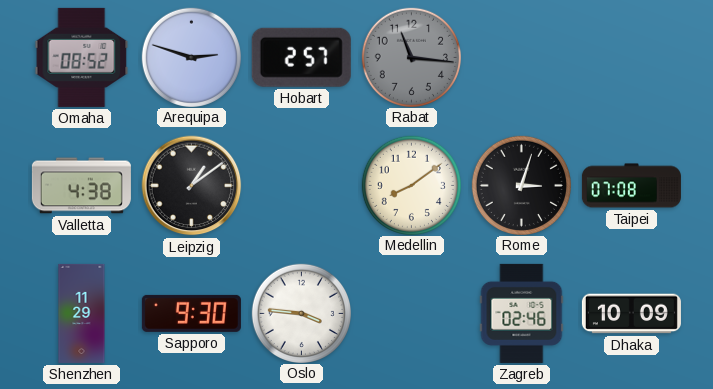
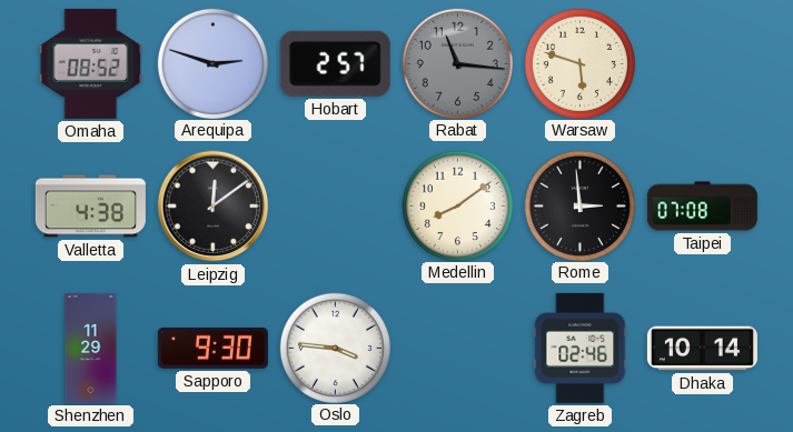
Warsaw: none -> 5:48
Leipzig: 1:09 -> 12:09
Rome: 3:03 -> 2:59
Dhaka: 10:09 -> 10:14
